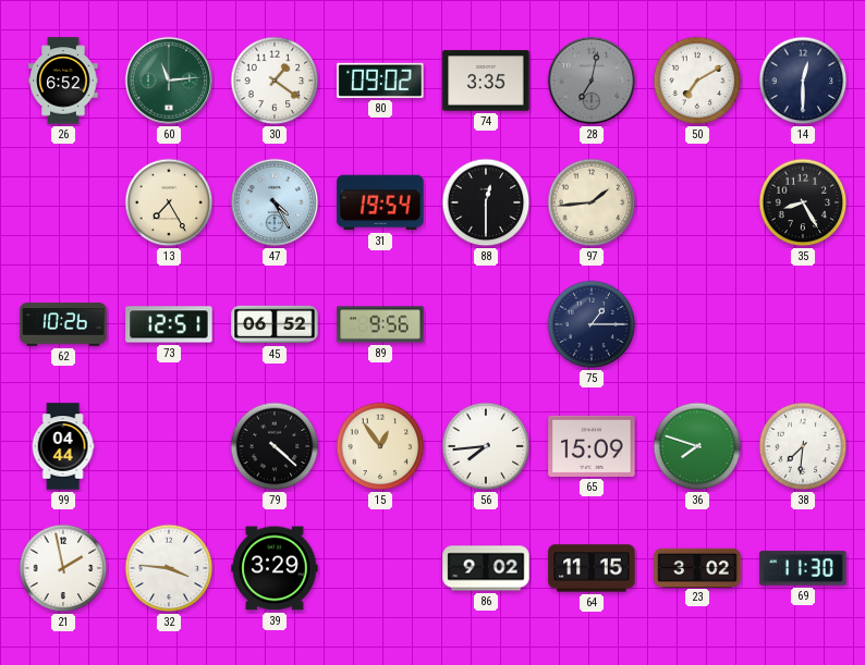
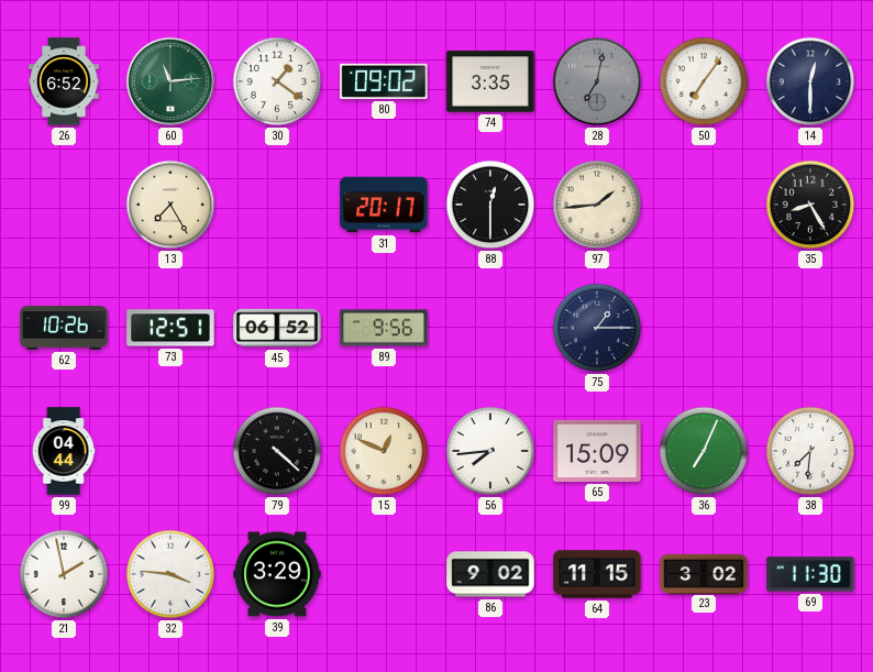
50: 7:10 -> 7:06
47: 4:25 -> none
31: 19:54 -> 20:17
15: 12:54 -> 12:49
36: 7:48 -> 7:04
